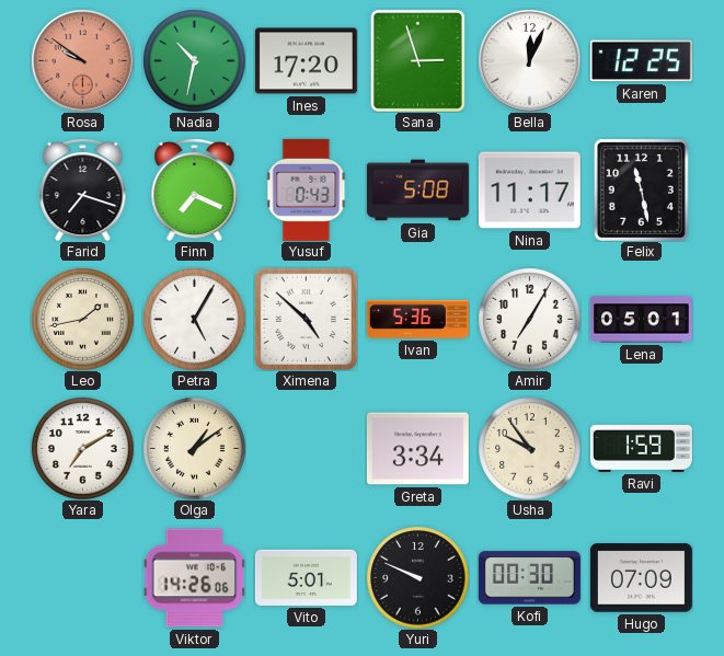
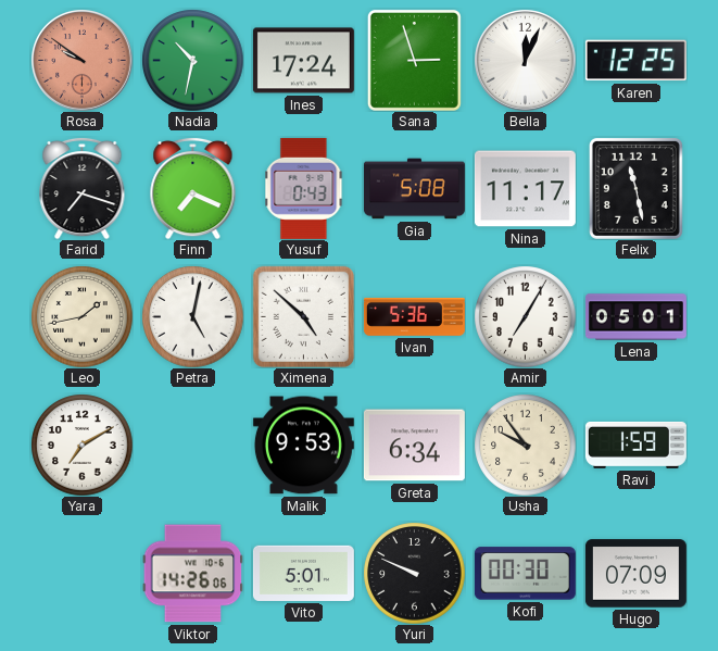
Ines: 17:20 -> 17:24
Petra: 5:05 -> 5:02
Olga: 1:09 -> none
Malik: none -> 9:53
Greta: 3:34 -> 6:34
